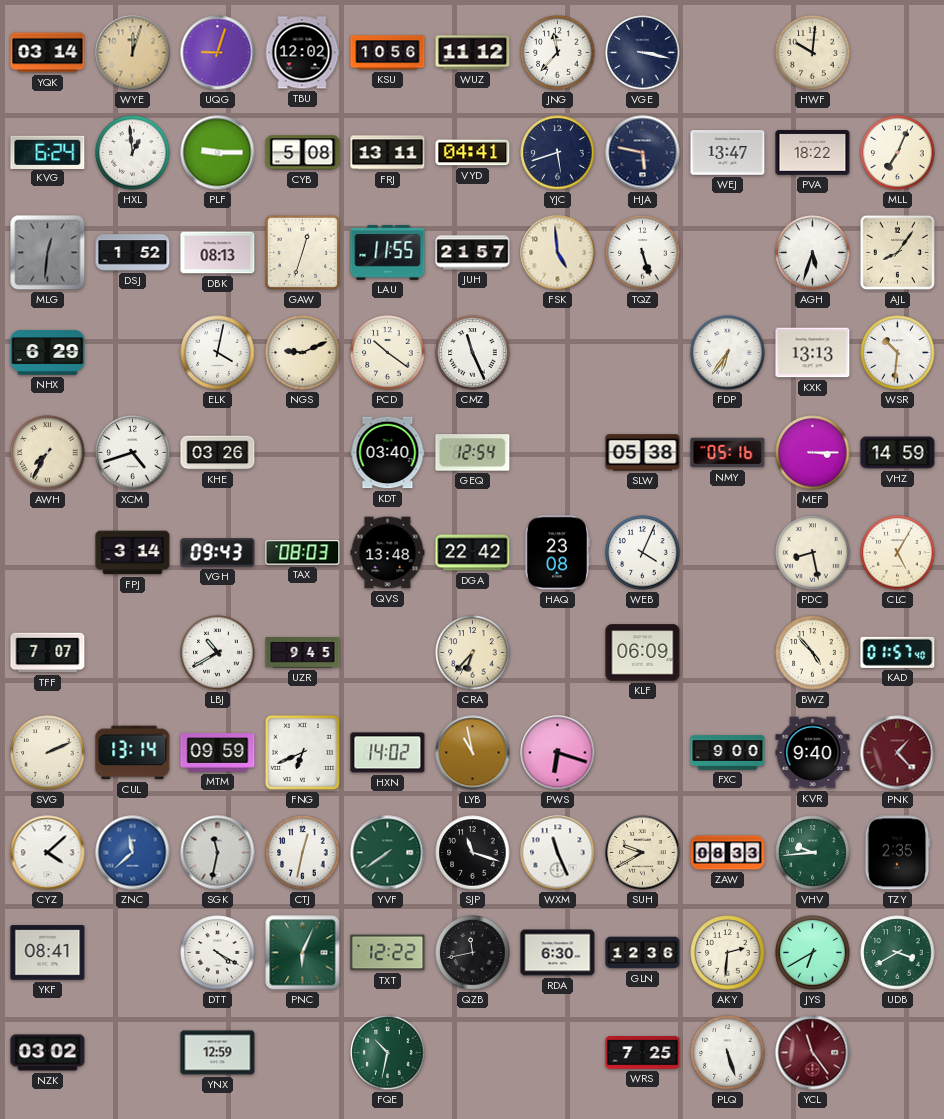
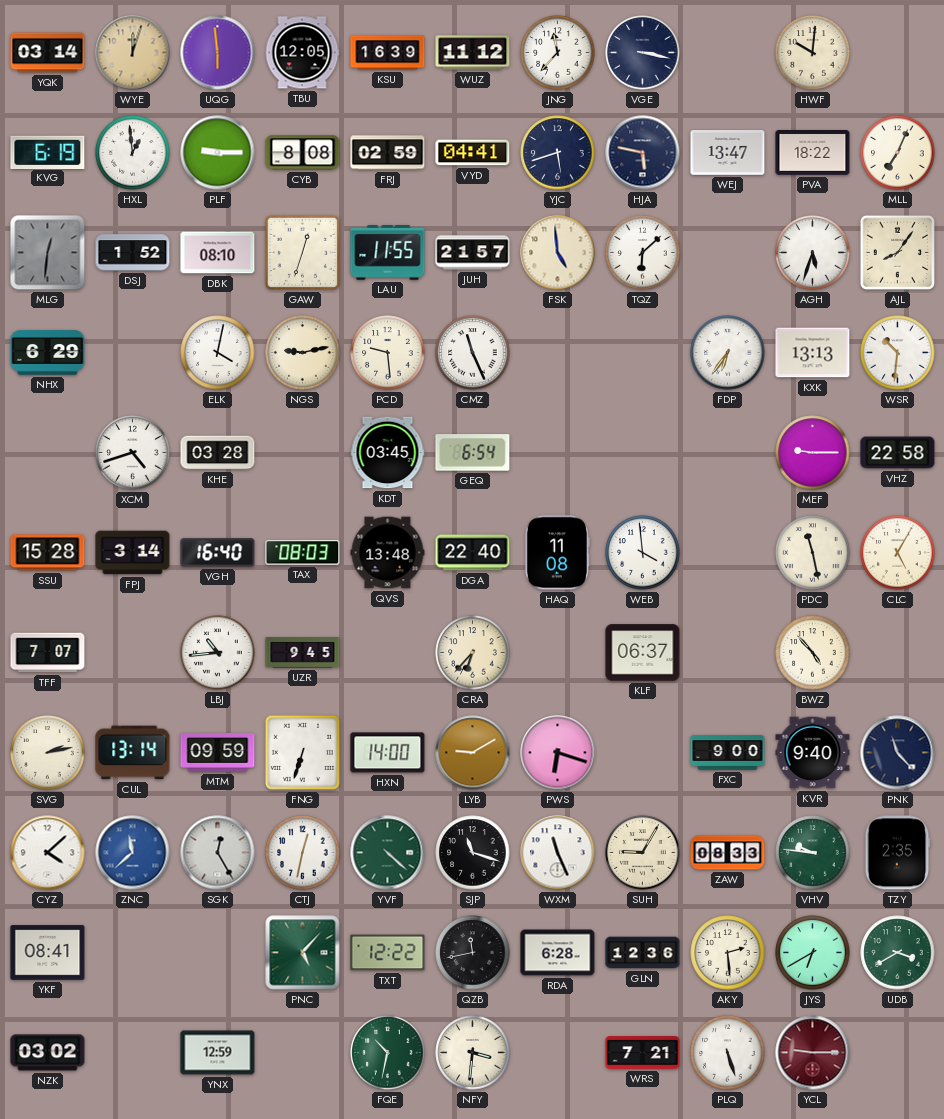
UQG: 9:03 -> 5:59
TBU: 12:02 -> 12:05
KSU: 10:56 -> 16:39
KVG: 6:24 -> 6:19
CYB: 5:08 -> 8:08
FRJ: 13:11 -> 02:59
DBK: 08:13 -> 08:10
TQZ: 5:27 -> 6:08
NGS: 9:11 -> 9:13
PCD: 10:21 -> 9:29
AWH: 7:35 -> none
KHE: 03:26 -> 03:28
KDT: 03:40 -> 03:45
GEQ: 12:54 -> 6:54
SLW: 05:38 -> none
NMY: 05:16 -> none
MEF: 3:15 -> 9:15
VHZ: 14:59 -> 22:58
SSU: none -> 15:28
VGH: 09:43 -> 16:40
DGA: 22:42 -> 22:40
HAQ: 23:08 -> 11:08
WEB: 4:04 -> 3:59
PDC: 8:28 -> 11:28
LBJ: 10:40 -> 10:44
KLF: 06:09 -> 06:37
KAD: 01:57 -> none
SVG: 2:11 -> 2:13
FNG: 6:41 -> 6:33
HXN: 14:02 -> 14:00
LYB: 10:58 -> 9:10
PNK: 1:23 -> 11:23
PNK dial: burgundy -> navy
SGK: 11:32 -> 12:25
YVF: 7:39 -> 4:22
SUH: 9:40 -> 9:05
VHV: 9:44 -> 9:46
DTT: 4:20 -> none
PNC: 6:04 -> 5:07
RDA: 6:30 -> 6:28
AKY: 2:31 -> 2:29
NFY: none -> 3:31
WRS: 7:25 -> 7:21
YCL: 11:24 -> 9:15
